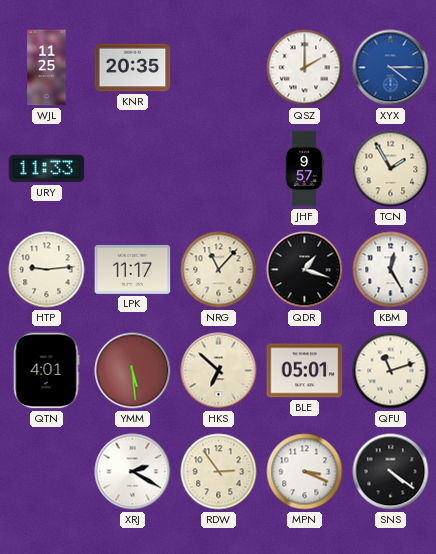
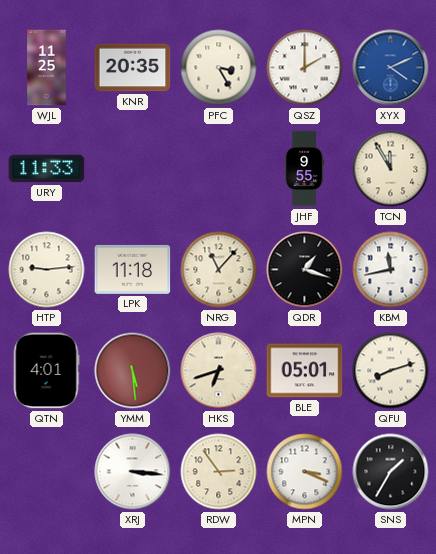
PFC: none -> 3:25
XYX: 4:15 -> 4:11
JHF: 9:57 -> 9:55
TCN: 1:55 -> 11:55
LPK: 11:17 -> 11:18
KBM: 12:25 -> 11:43
HKS: 6:52 -> 6:42
QFU: 11:12 -> 8:12
XRJ: 2:20 -> 3:16
SNS: 4:21 -> 1:35
